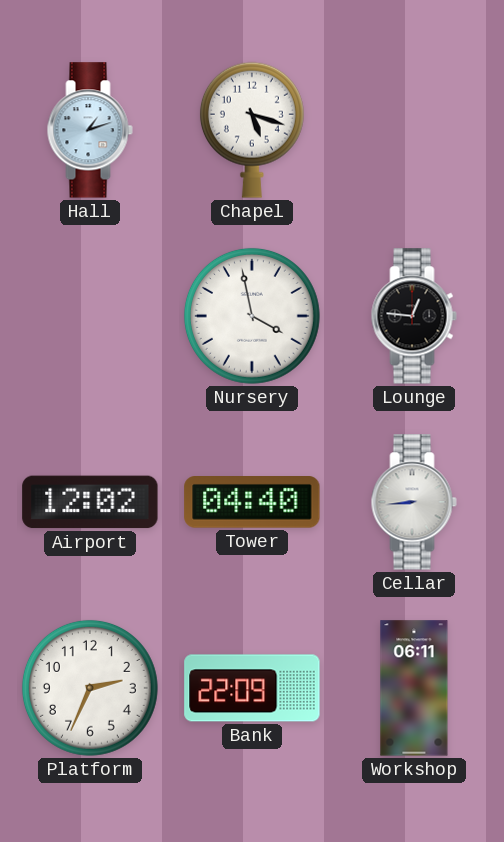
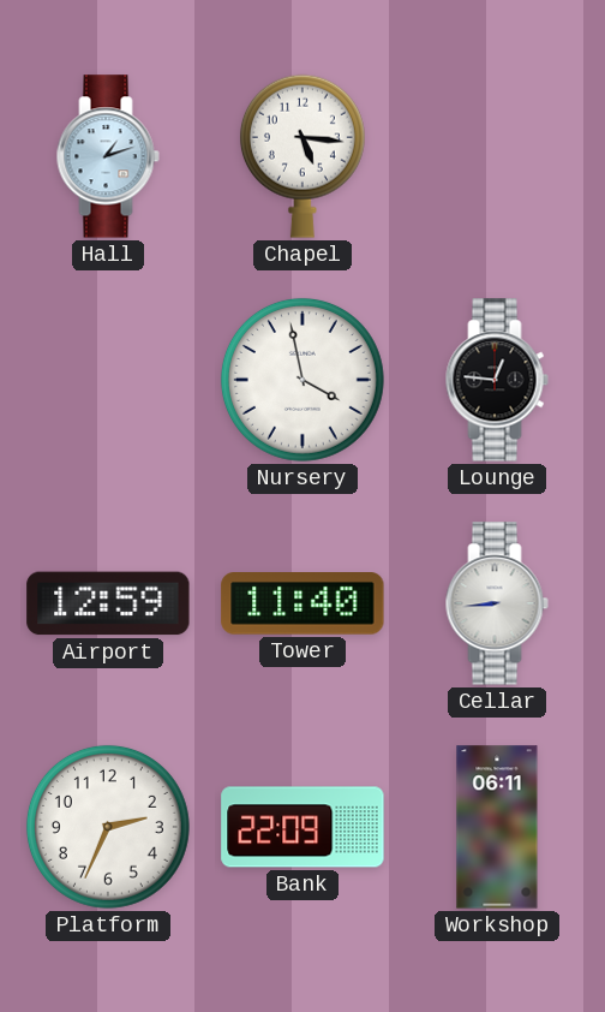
Chapel: 5:18 -> 5:16
Airport: 12:02 -> 12:59
Tower: 04:40 -> 11:40
